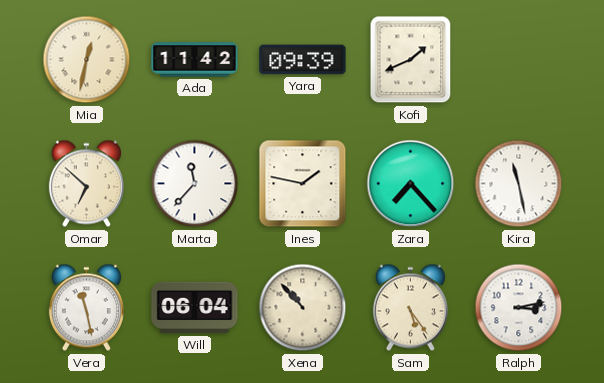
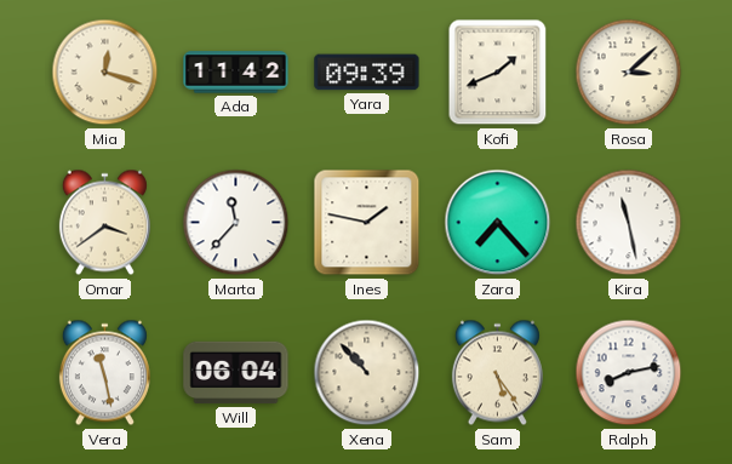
Mia: 12:32 -> 12:18
Rosa: none -> 3:08
Omar: 6:52 -> 3:39
Ralph: 3:13 -> 8:13
